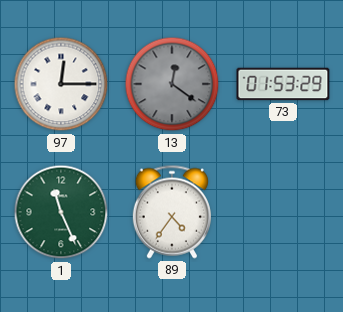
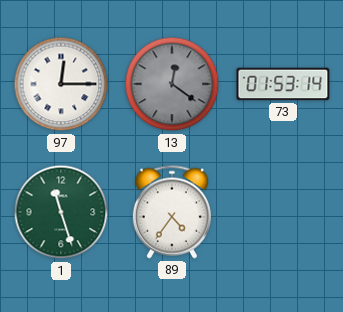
73: 01:53:29 -> 01:53:14
1: 11:26 -> 11:27
